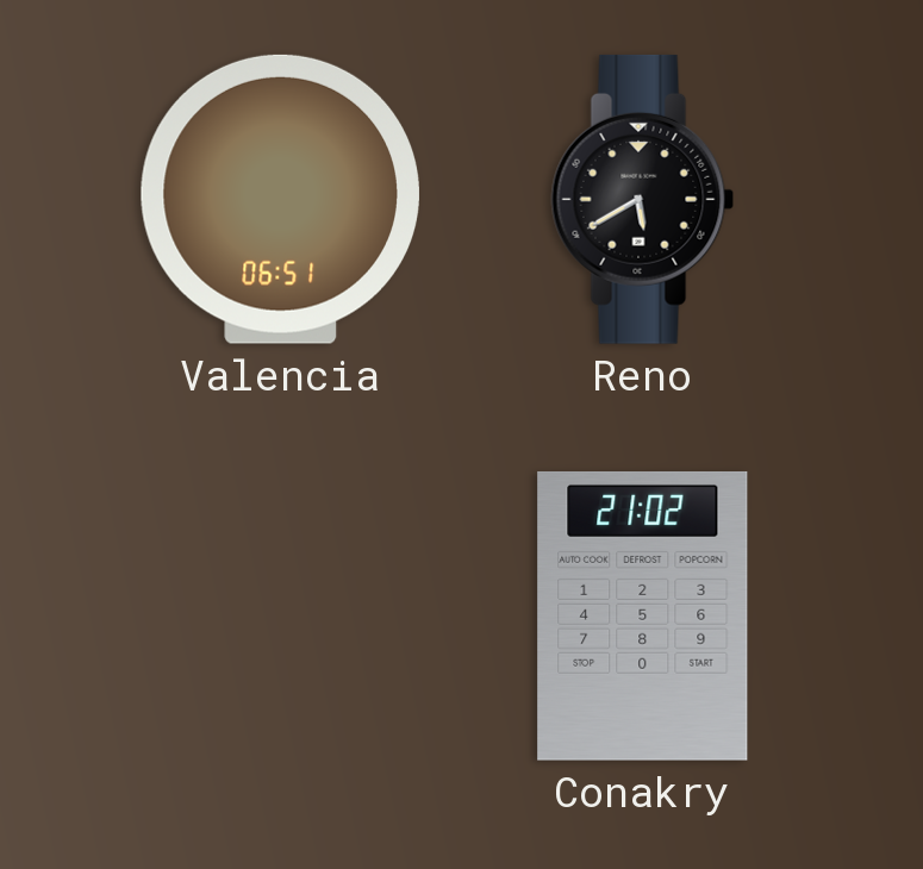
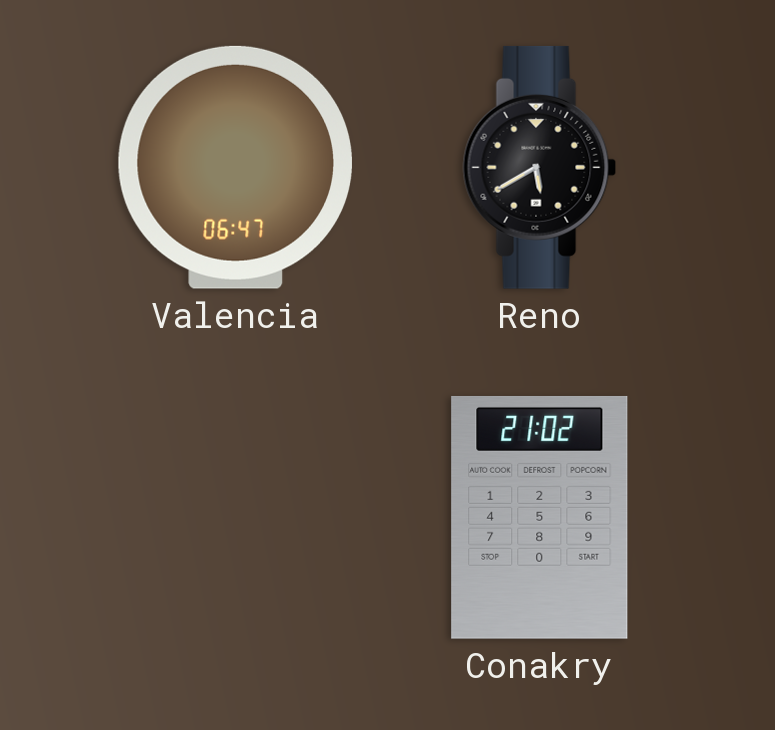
Valencia: 06:51 -> 06:47
